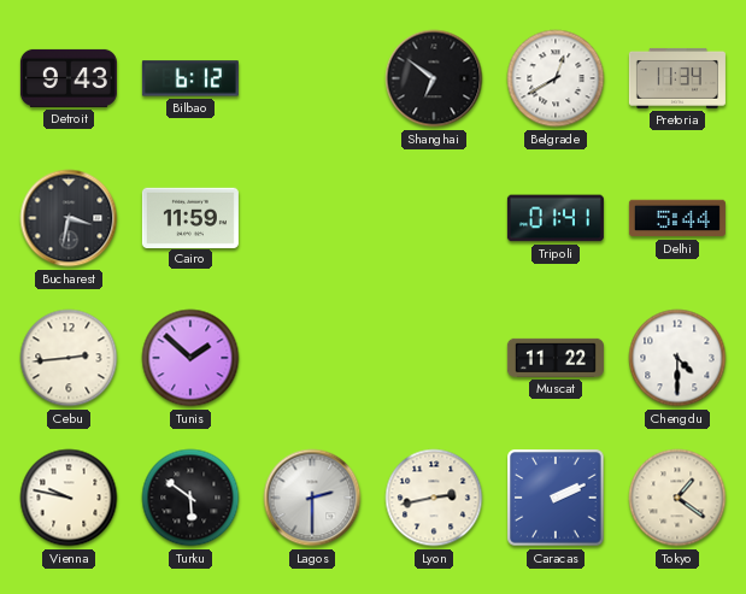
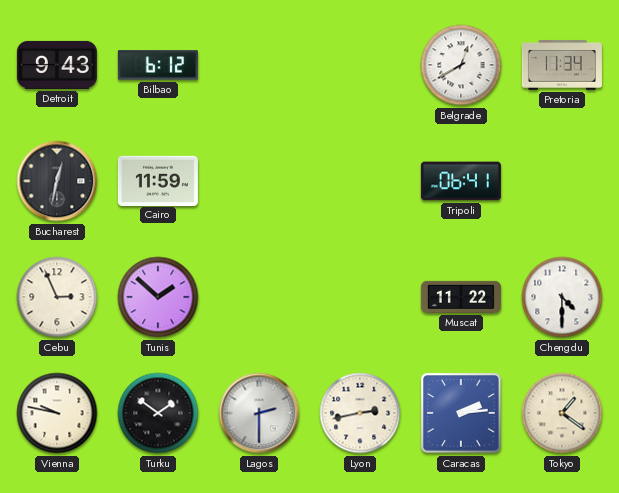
Shanghai: 6:51 -> none
Bucharest: 3:32 -> 12:32
Tripoli: 01:41 -> 06:41
Delhi: 5:44 -> none
Cebu: 2:44 -> 2:56
Turku: 5:51 -> 1:51
Caracas: 2:11 -> 2:14
